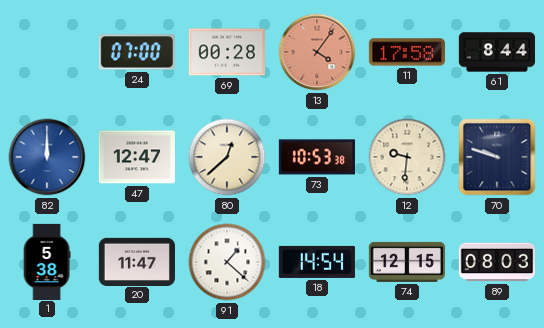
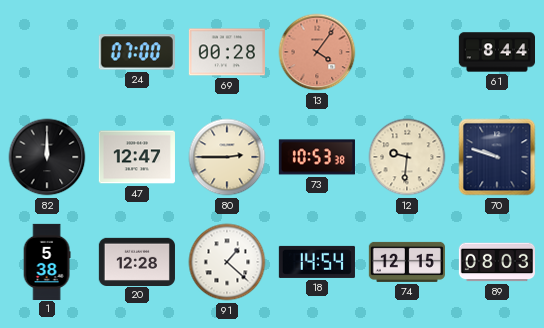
11: 17:58 -> none
82 dial: blue -> black
80: 12:38 -> 2:45
20: 11:47 -> 12:28
